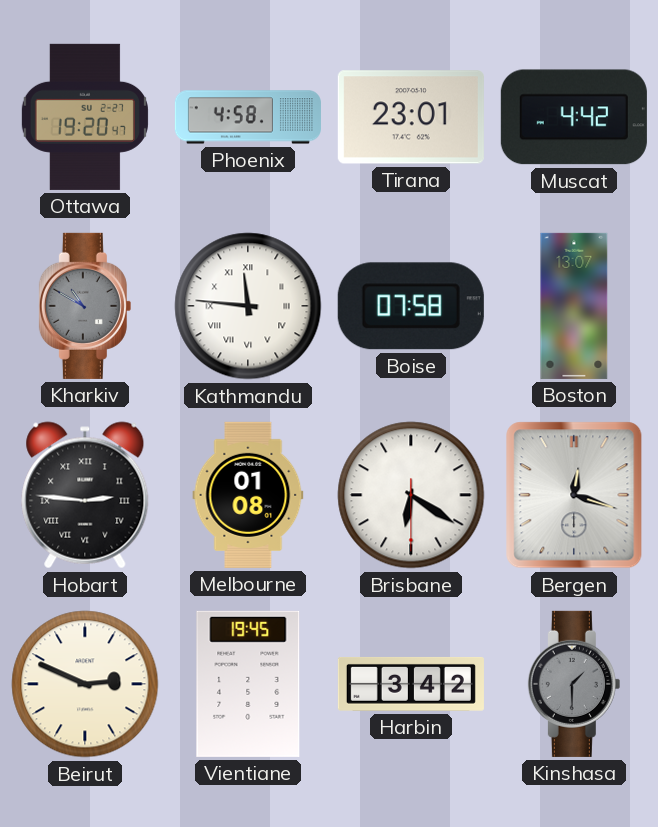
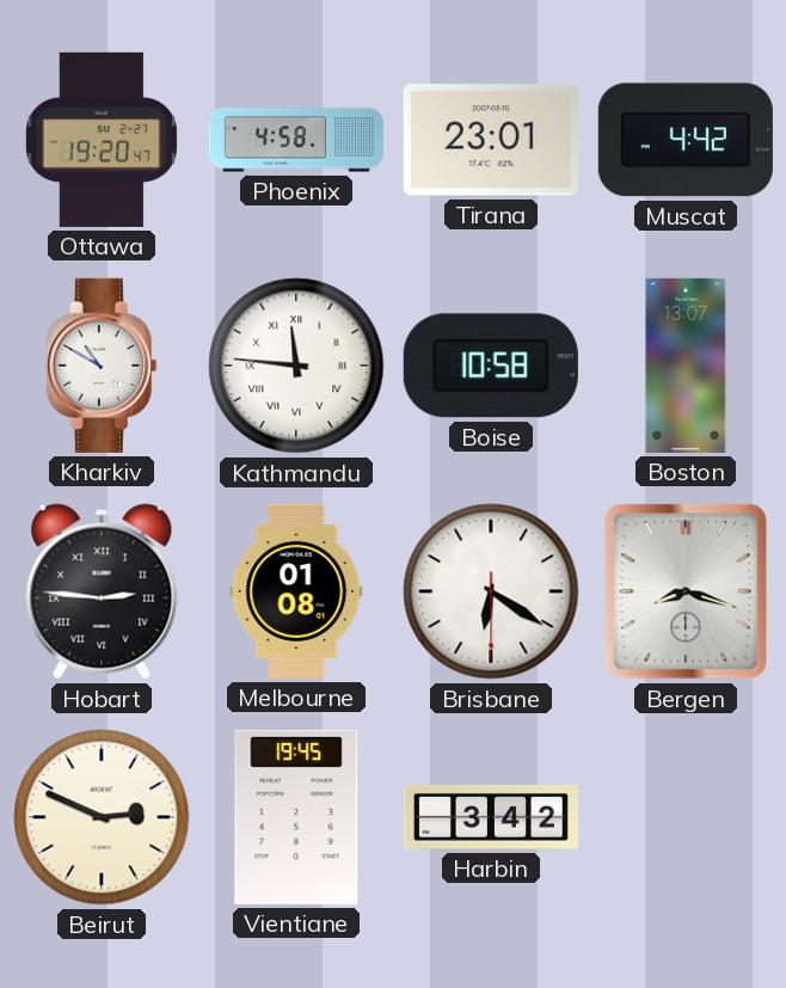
Kharkiv dial: grey -> white
Boise: 07:58 -> 10:58
Bergen: 12:18 -> 8:18
Kinshasa: 1:30 -> none
